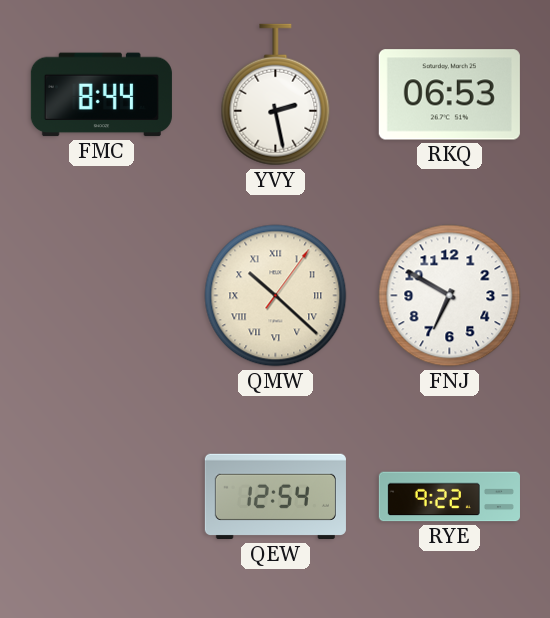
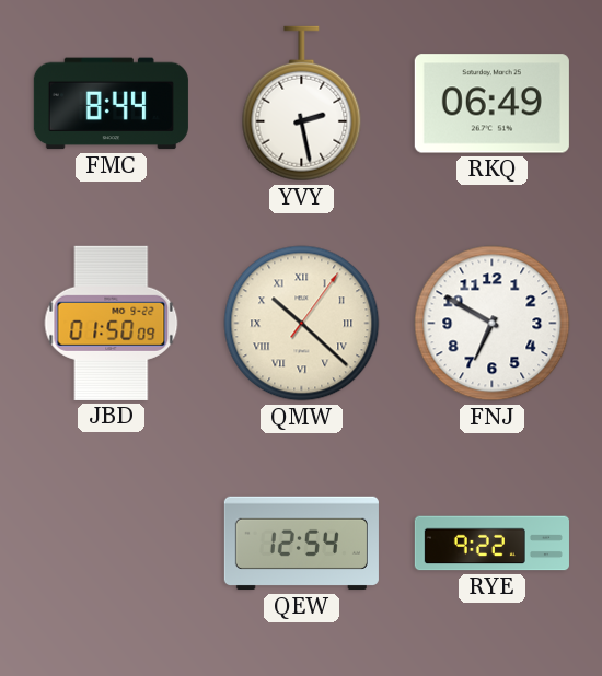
RKQ: 06:53 -> 06:49
JBD: none -> 01:50
